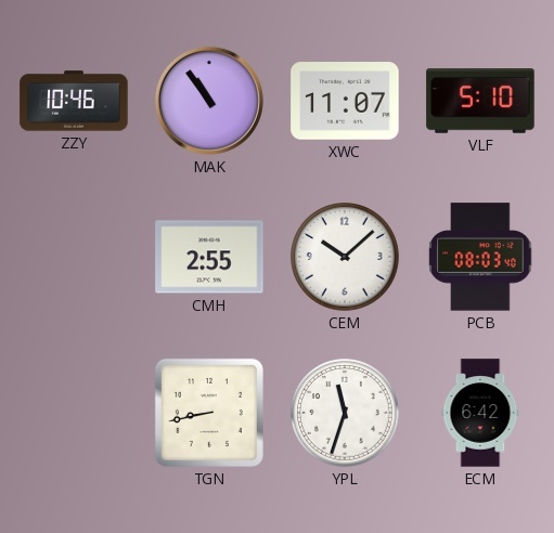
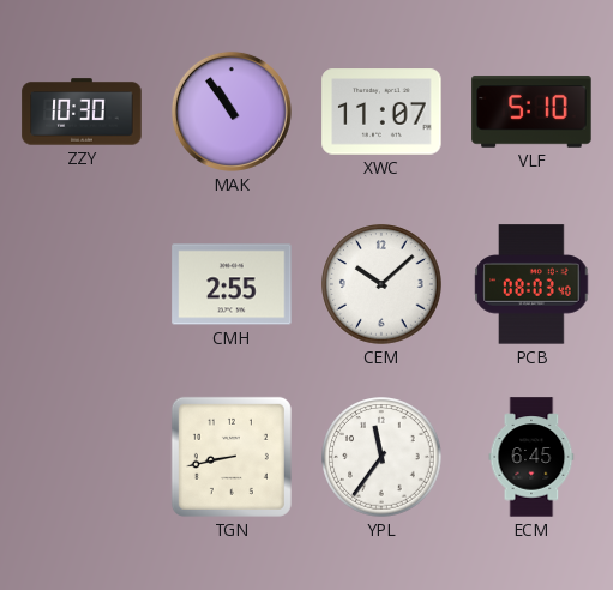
ZZY: 10:46 -> 10:30
YPL: 11:33 -> 11:36
ECM: 6:42 -> 6:45
